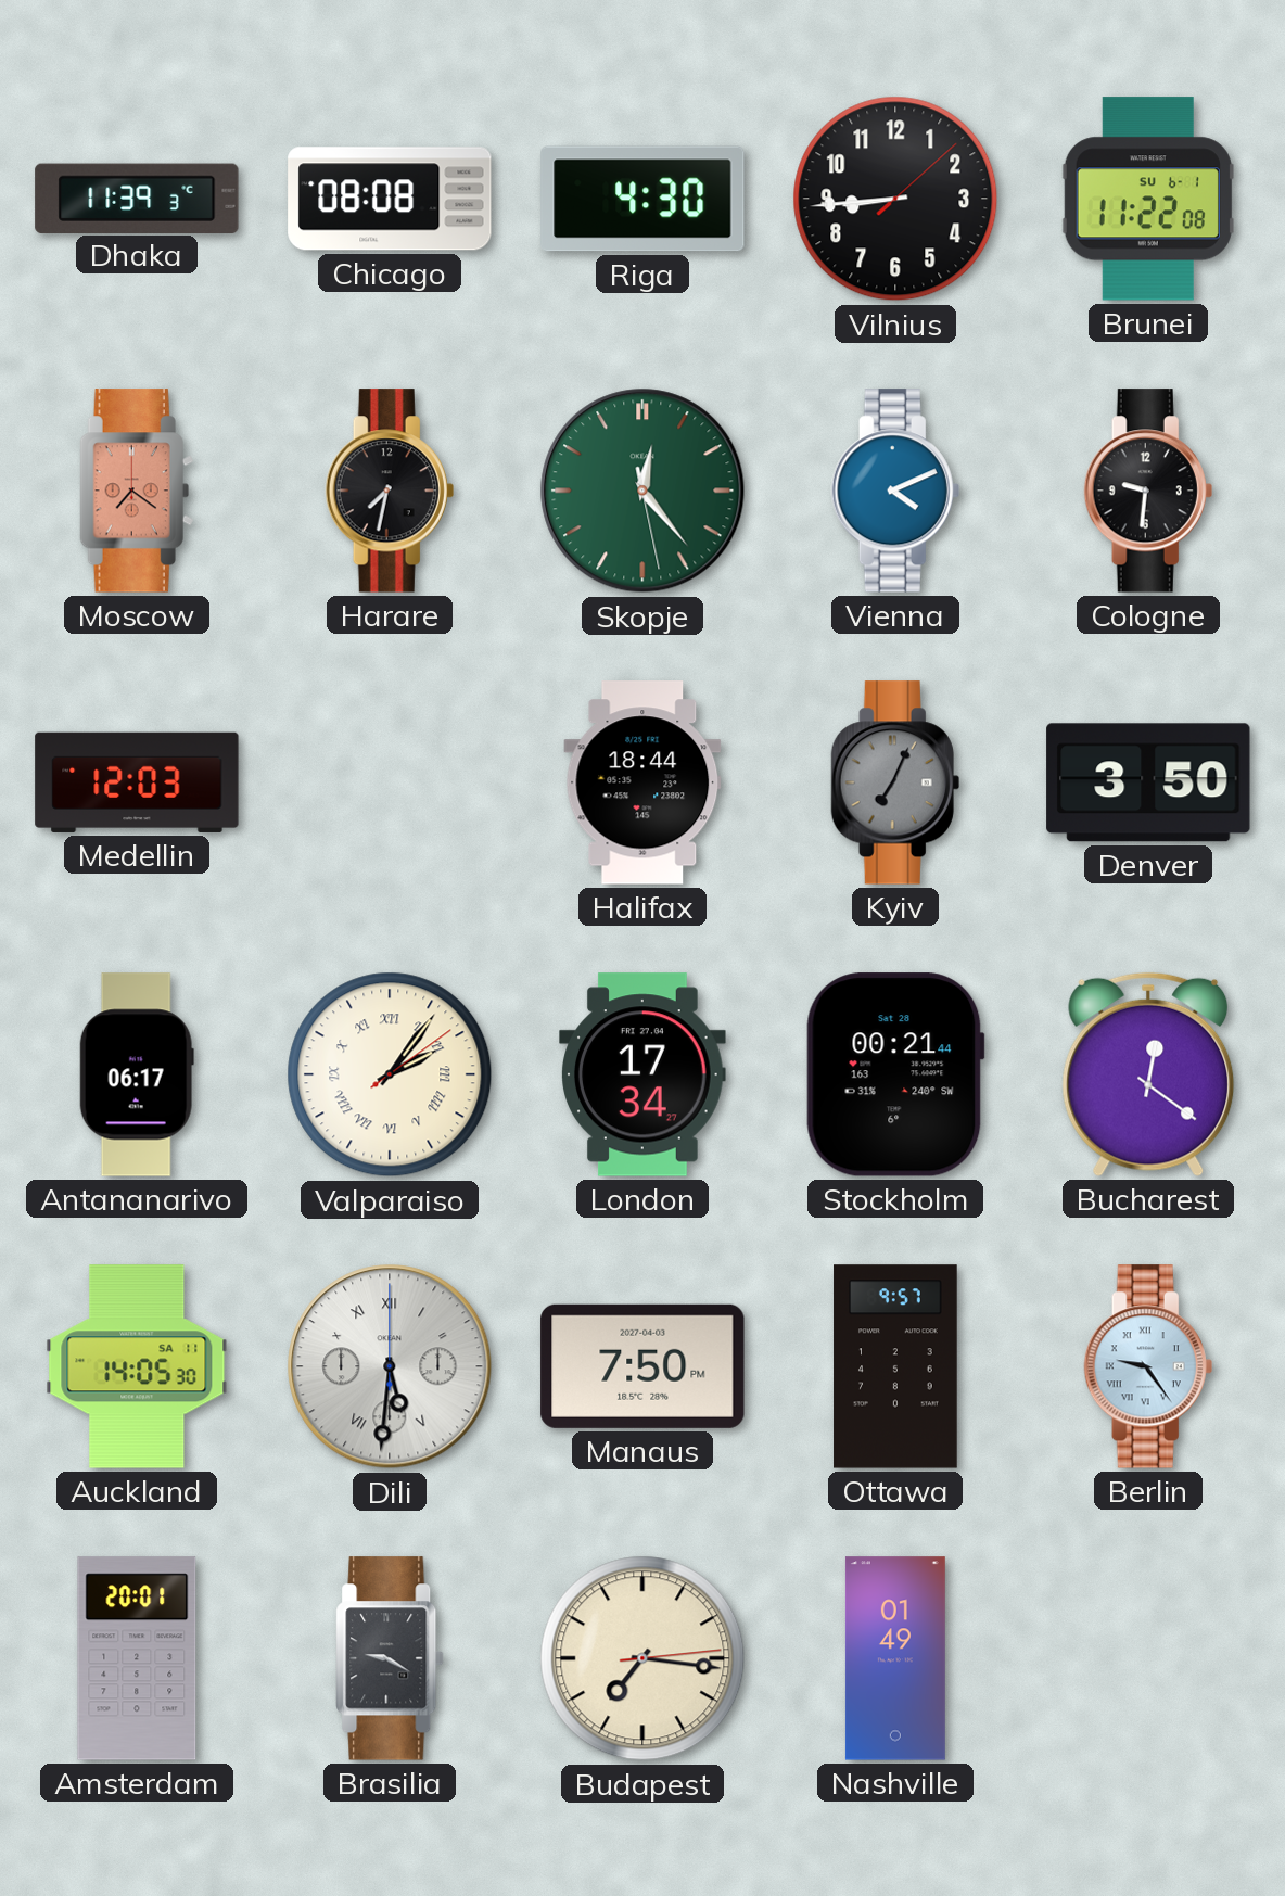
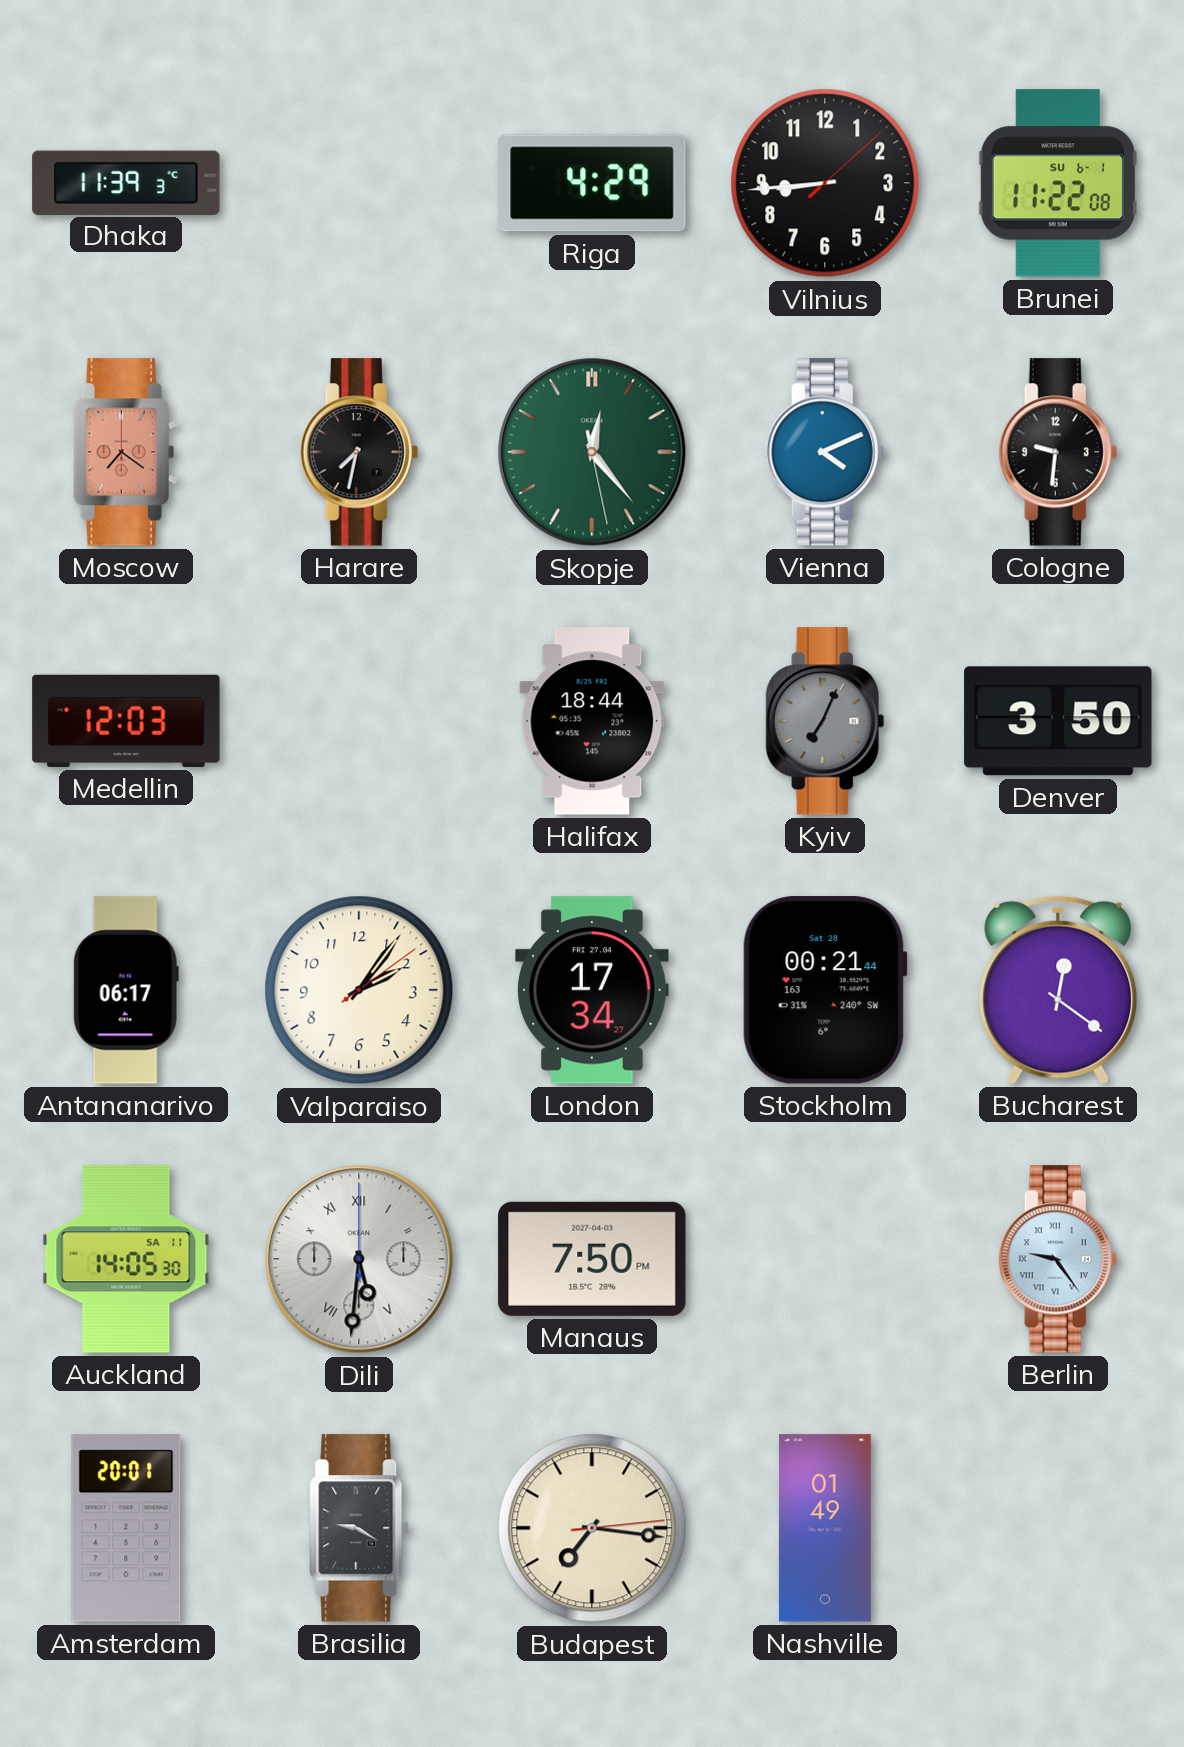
Chicago: 08:08 -> none
Riga: 4:30 -> 4:29
Valparaiso numerals: Roman -> Arabic
Ottawa: 9:57 -> none
